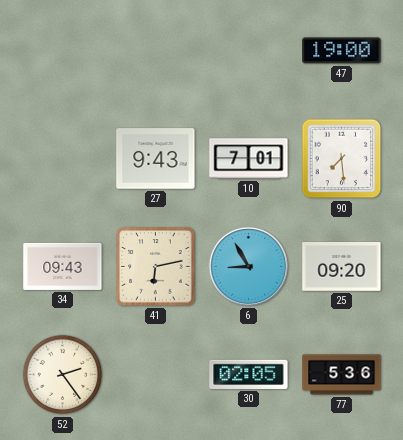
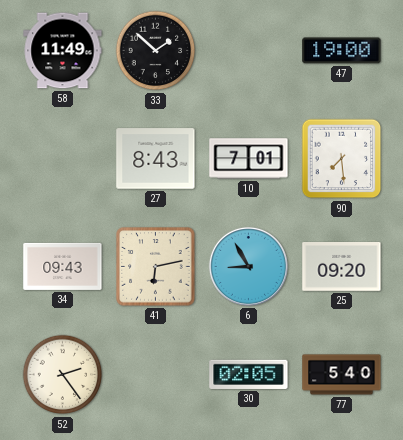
58: none -> 11:49
33: none -> 1:52
27: 9:43 -> 8:43
77: 5:36 -> 5:40
